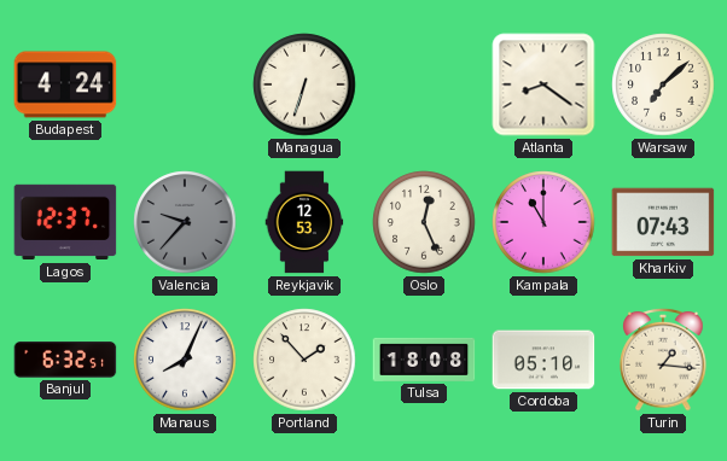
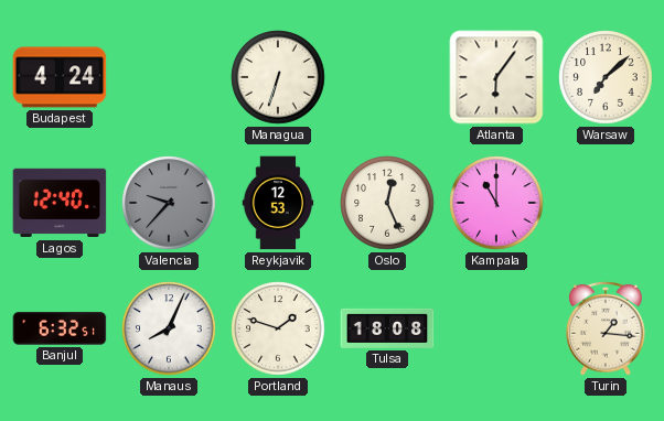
Atlanta: 8:21 -> 6:06
Lagos: 12:37 -> 12:40
Kharkiv: 07:43 -> none
Portland: 1:53 -> 1:48
Cordoba: 05:10 -> none
